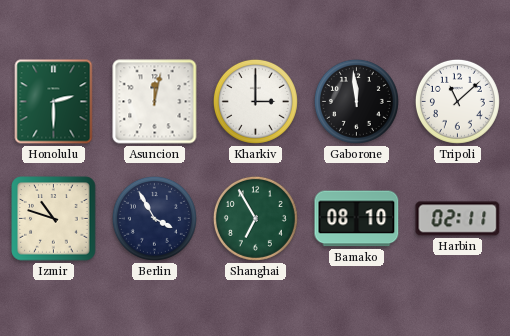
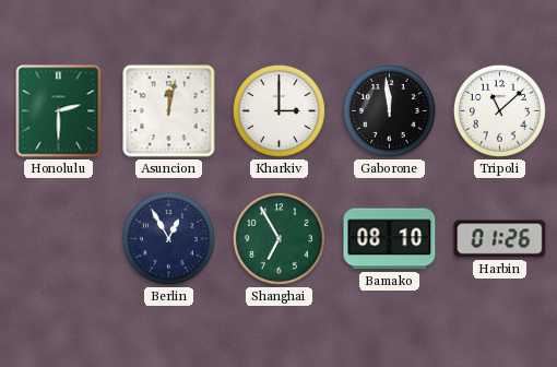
Izmir: 10:48 -> none
Berlin: 3:55 -> 12:55
Harbin: 02:11 -> 01:26
